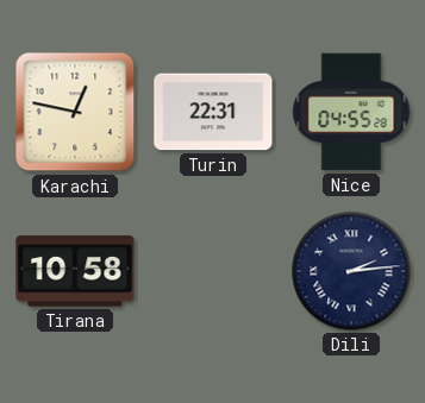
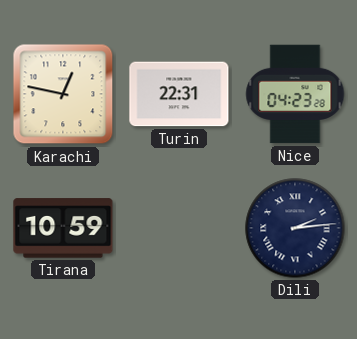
Nice: 04:55 -> 04:23
Tirana: 10:58 -> 10:59
